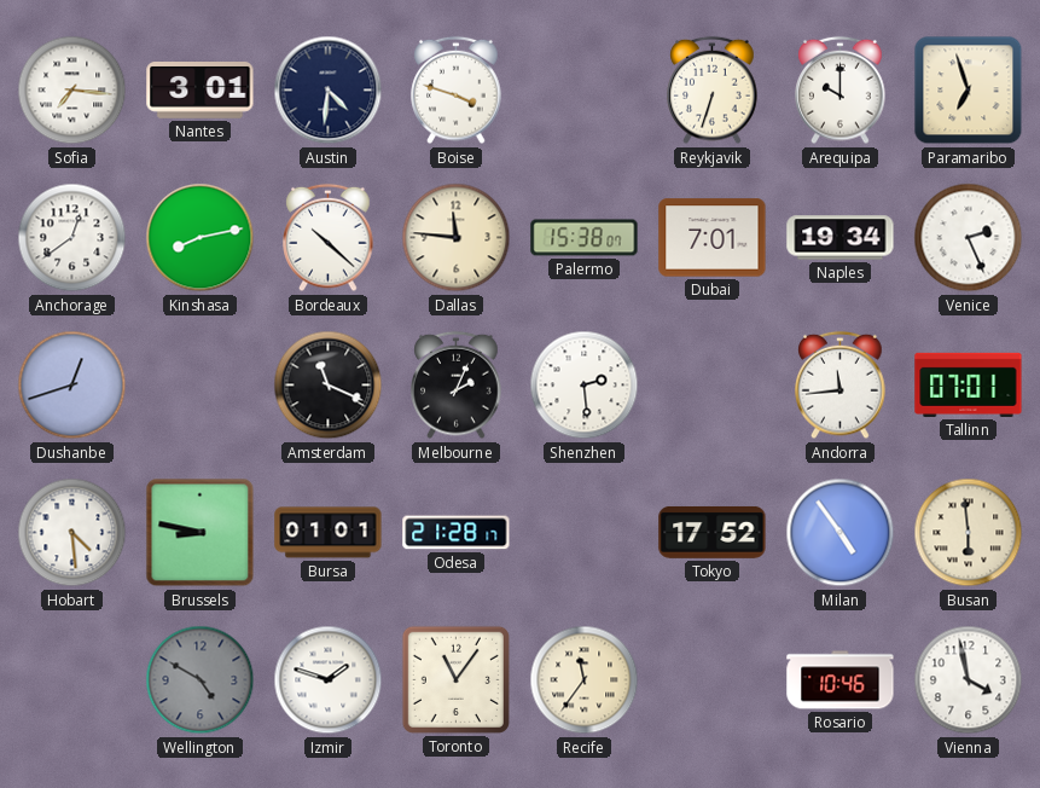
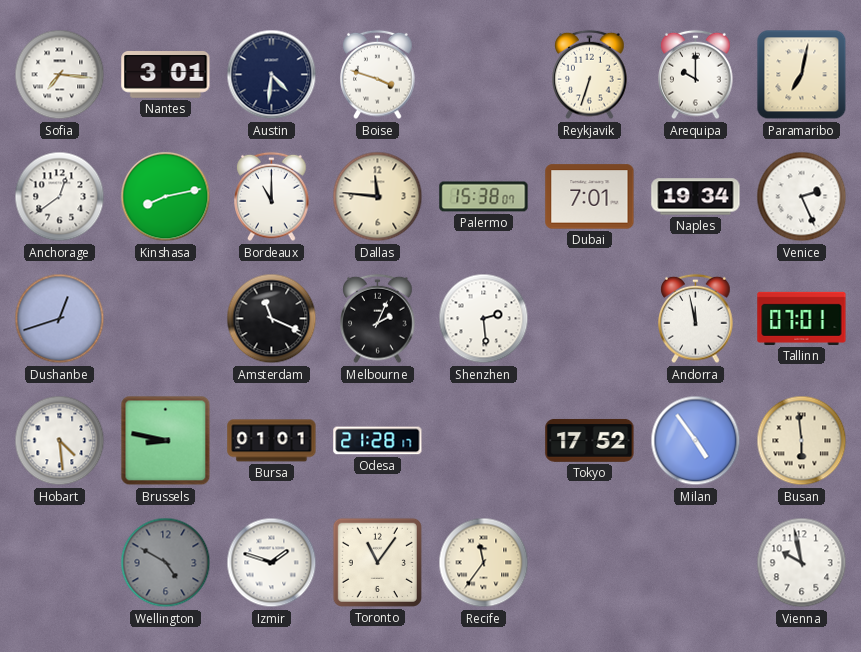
Paramaribo: 6:57 -> 7:02
Bordeaux: 10:22 -> 11:00
Andorra: 11:44 -> 11:58
Rosario: 10:46 -> none
Vienna: 3:58 -> 9:58
